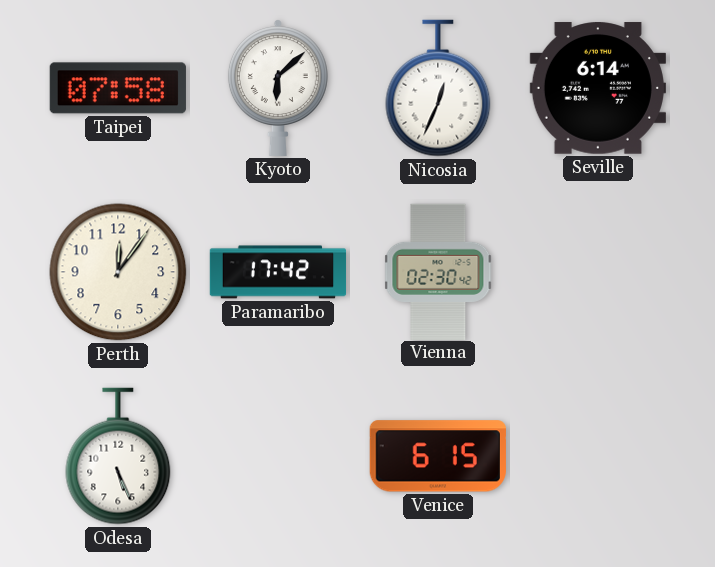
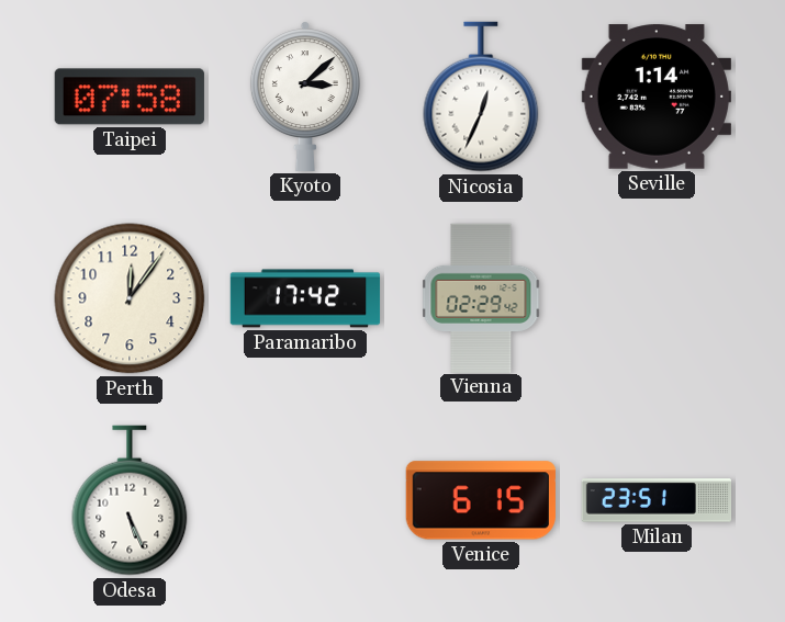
Kyoto: 6:08 -> 3:08
Seville: 6:14 -> 1:14
Vienna: 02:30 -> 02:29
Milan: none -> 23:51
